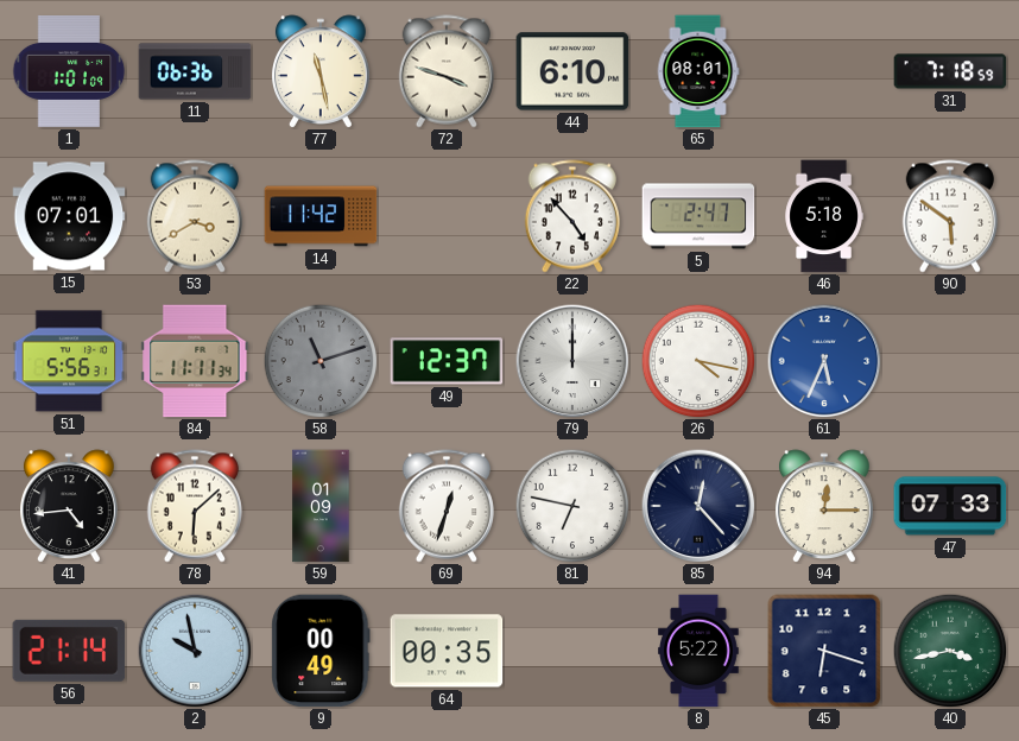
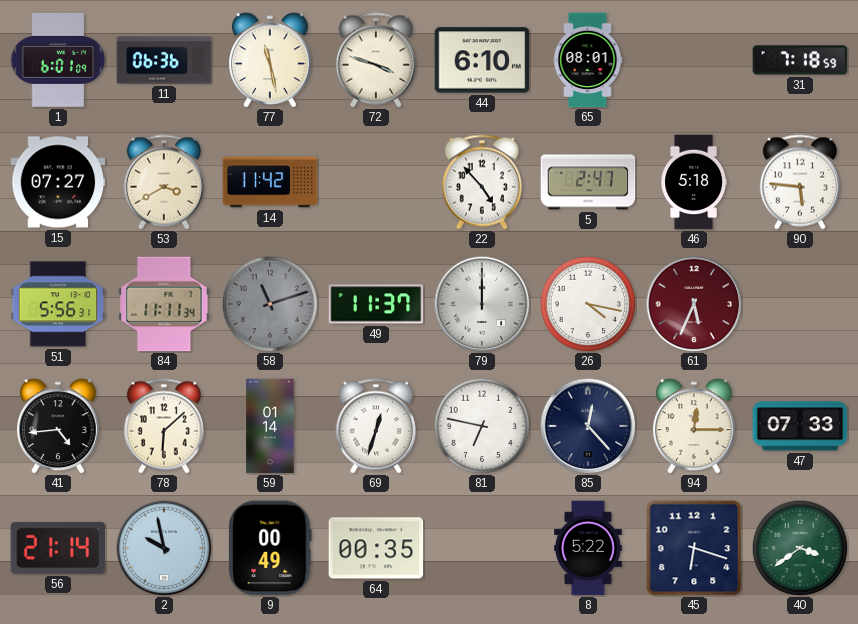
1: 1:01 -> 6:01
15: 07:01 -> 07:27
90: 5:51 -> 5:46
49: 12:37 -> 11:37
61 dial: blue -> burgundy
59: 01:09 -> 01:14
40: 3:43 -> 3:39
